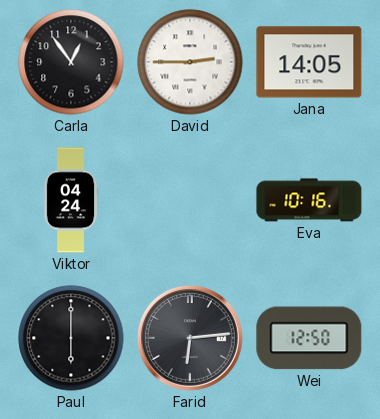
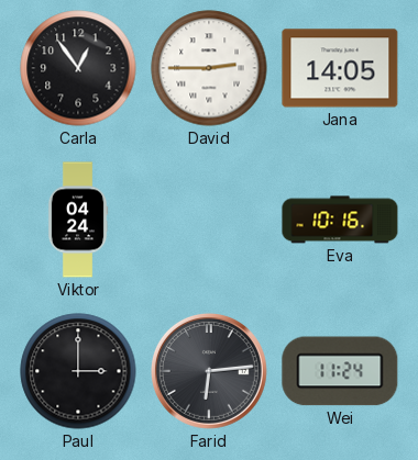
Paul: 6:00 -> 3:00
Wei: 12:50 -> 11:24
